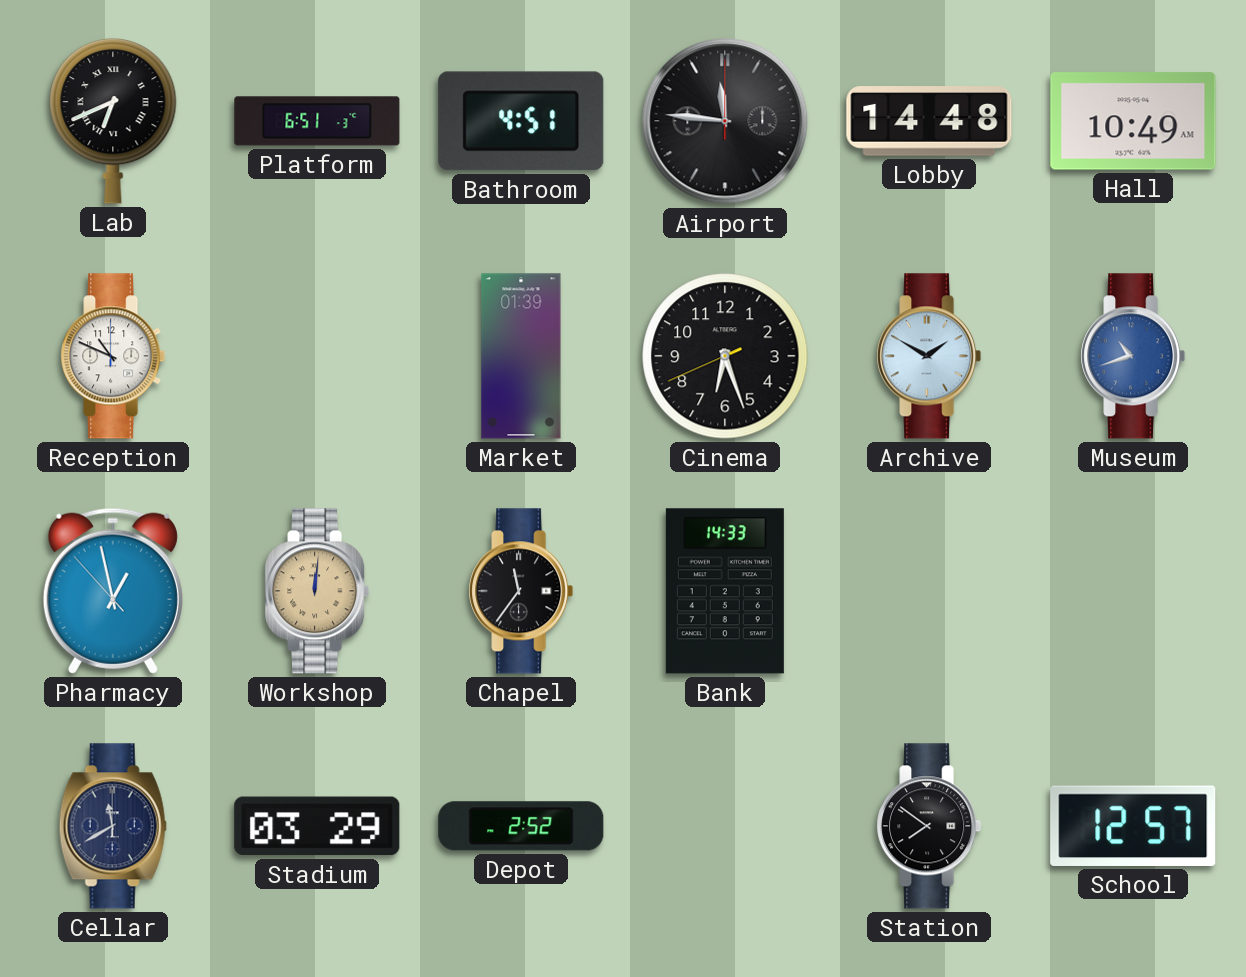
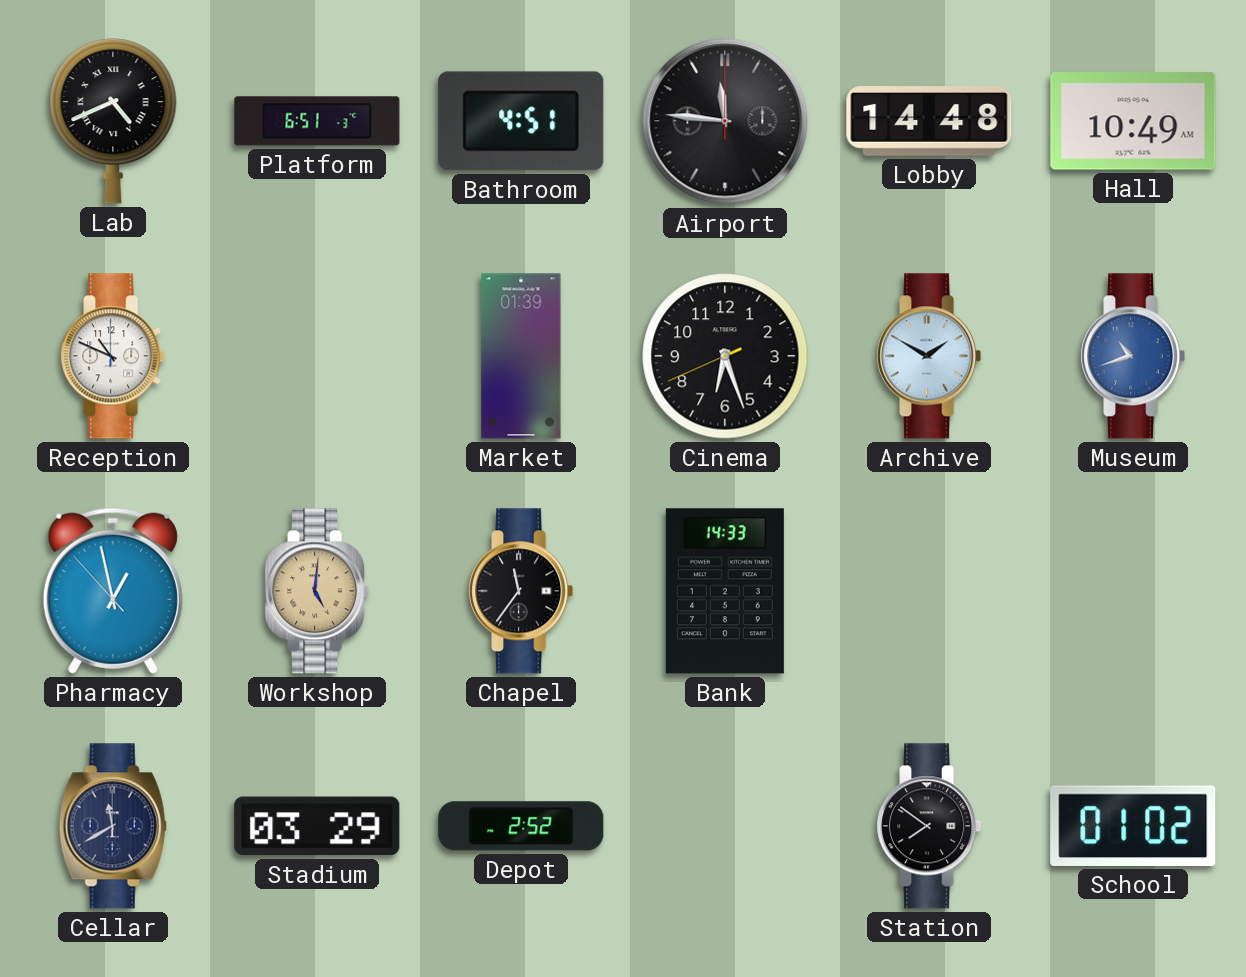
Lab: 6:41 -> 4:41
Workshop: 12:01 -> 5:01
School: 12:57 -> 01:02
